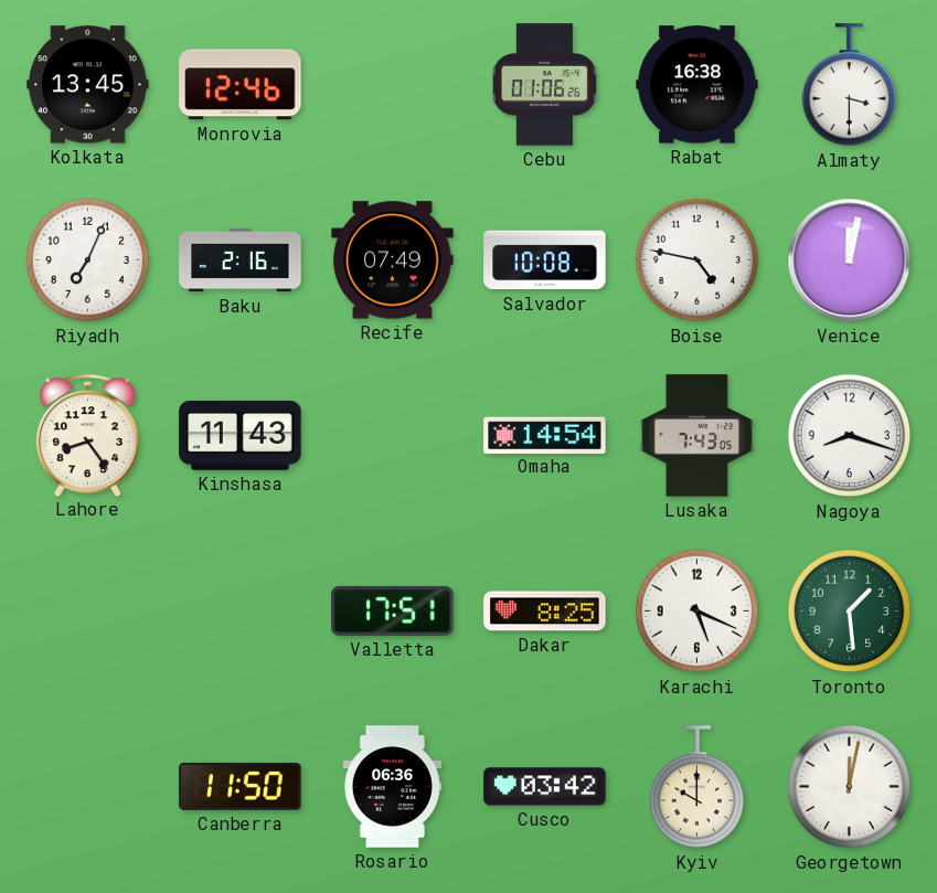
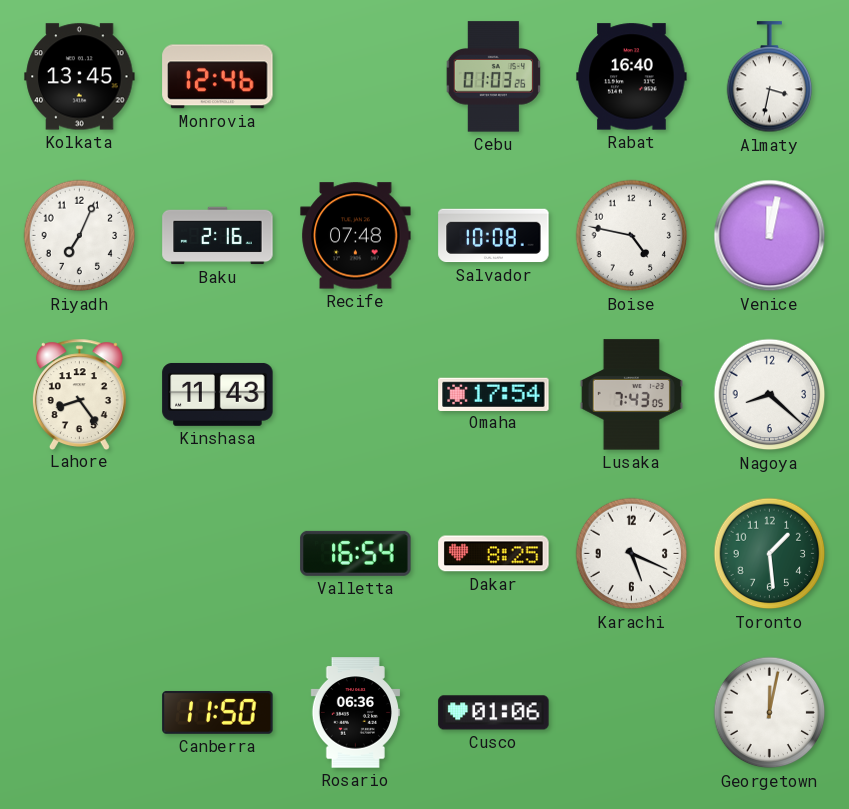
Cebu: 01:06 -> 01:03
Rabat: 16:38 -> 16:40
Almaty: 3:30 -> 3:32
Recife: 07:49 -> 07:48
Omaha: 14:54 -> 17:54
Nagoya: 8:18 -> 8:22
Valletta: 17:51 -> 16:54
Cusco: 03:42 -> 01:06
Kyiv: 10:00 -> none
